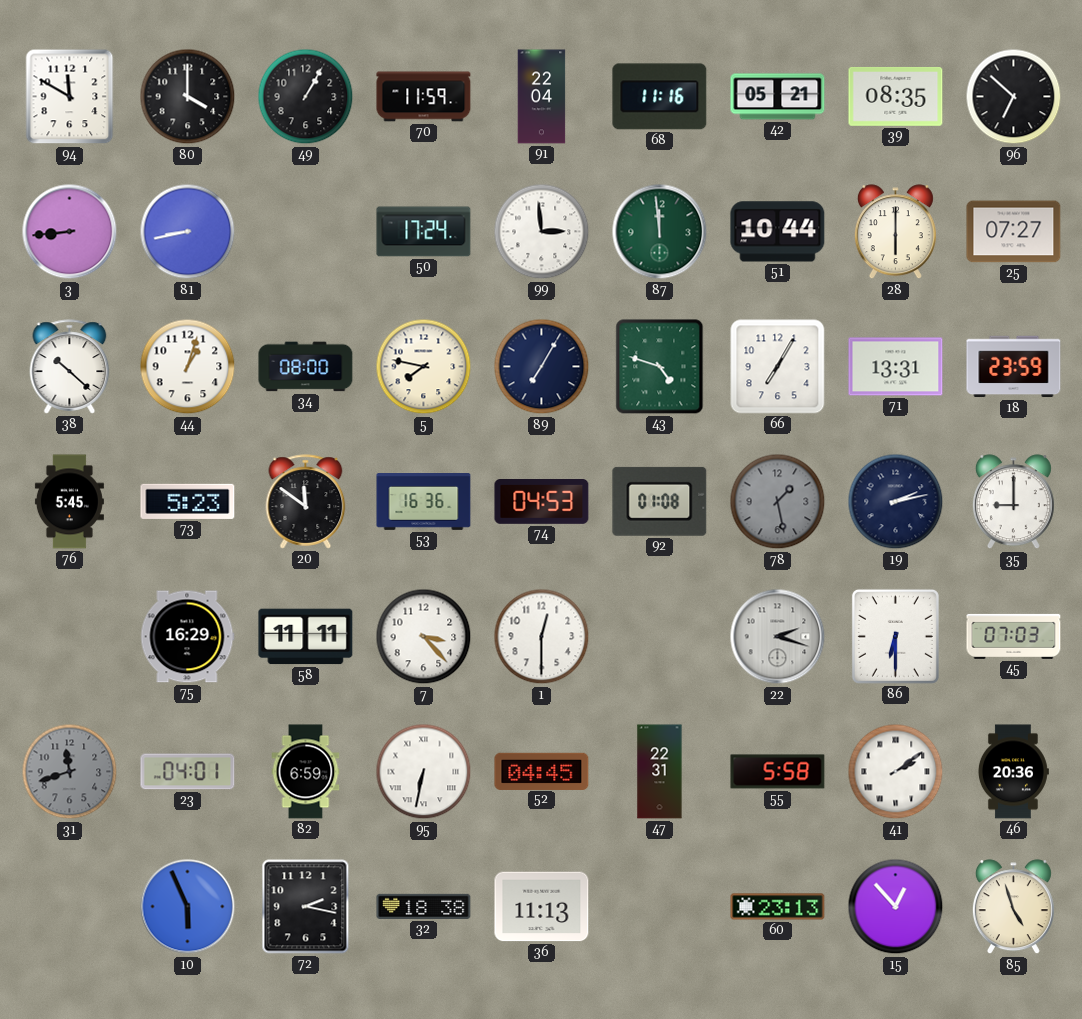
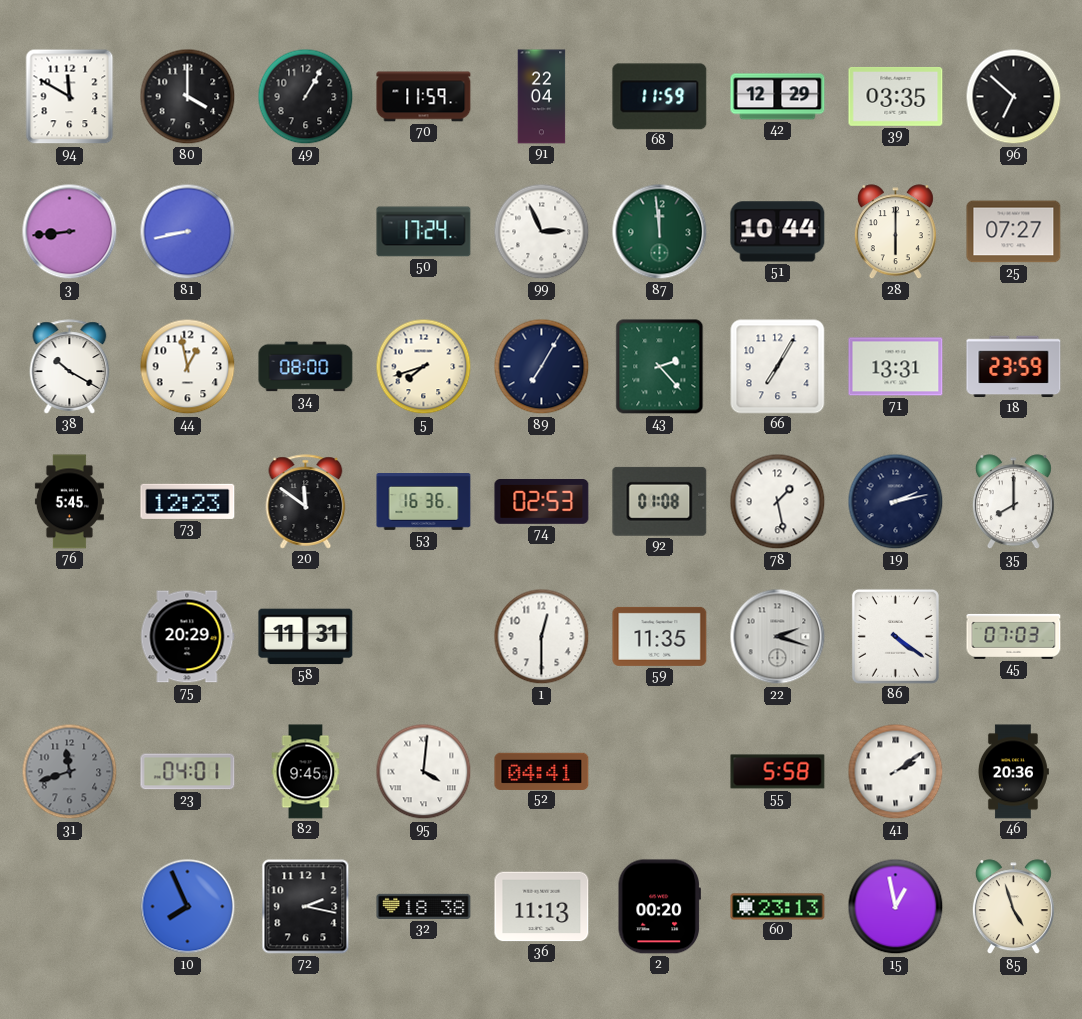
68: 11:16 -> 11:59
42: 05:21 -> 12:29
39: 08:35 -> 03:35
99: 2:59 -> 2:56
38: 10:22 -> 10:20
44: 1:03 -> 12:58
5: 7:47 -> 7:42
43: 4:48 -> 2:23
73: 5:23 -> 12:23
74: 04:53 -> 02:53
78 dial: grey -> white
35: 9:00 -> 8:00
75: 16:29 -> 20:29
58: 11:11 -> 11:31
7: 3:23 -> none
59: none -> 11:35
86: 6:30 -> 4:21
82: 6:59 -> 9:45
95: 6:32 -> 4:01
52: 04:45 -> 04:41
47: 22:31 -> none
10: 5:56 -> 7:56
2: none -> 00:20
15: 12:53 -> 12:58
